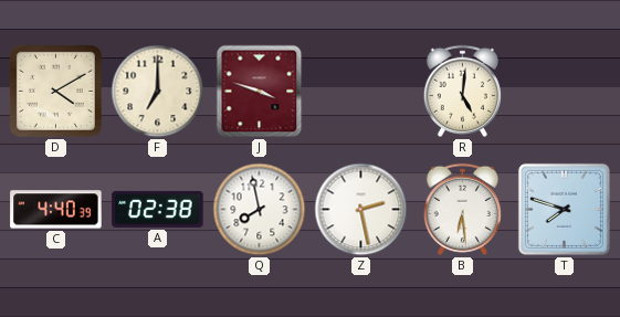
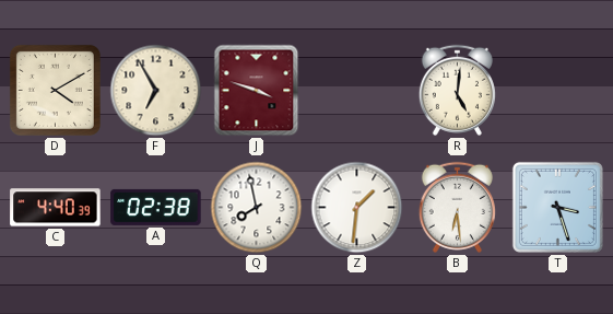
F: 7:00 -> 6:55
Z: 2:28 -> 1:31
T: 7:48 -> 3:27
